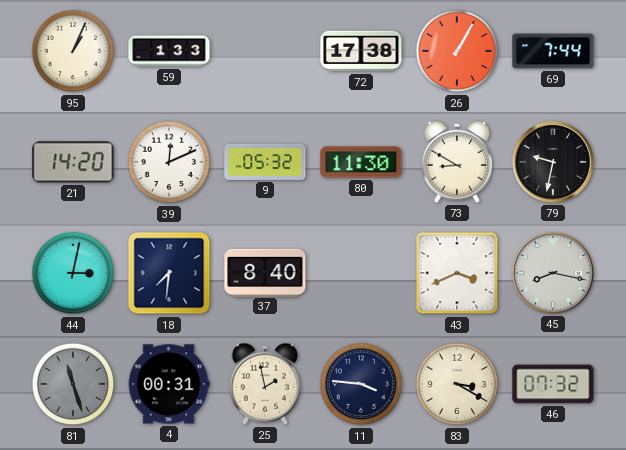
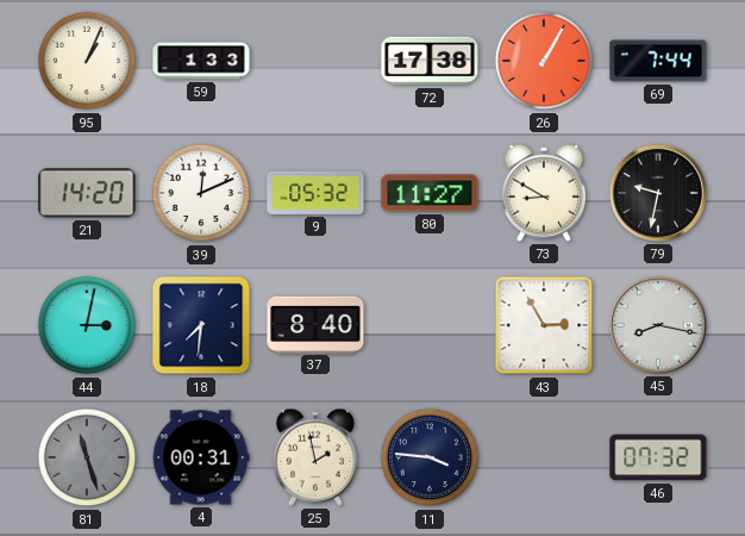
80: 11:30 -> 11:27
43: 3:41 -> 2:55
83: 3:20 -> none
